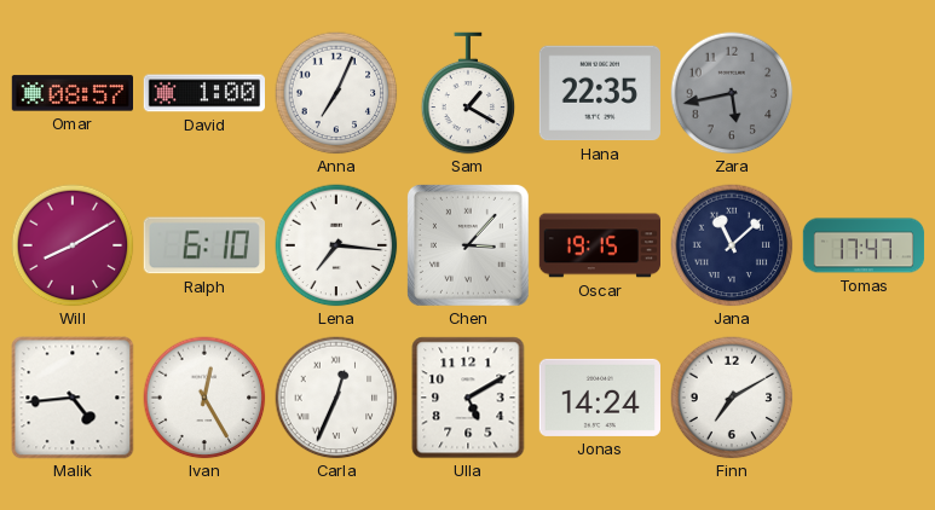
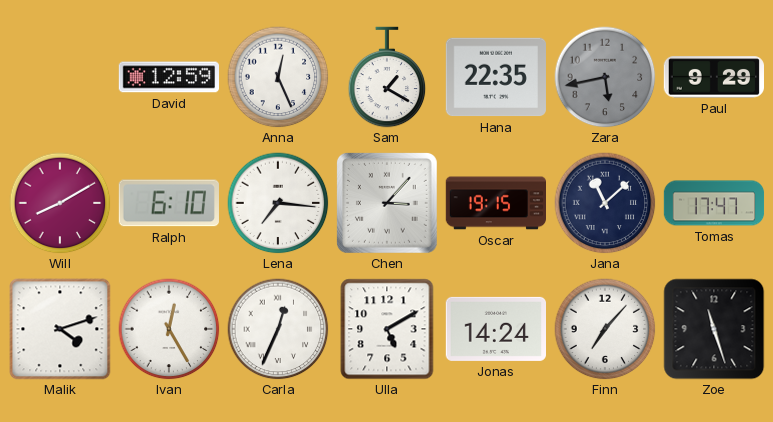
Omar: 08:57 -> none
David: 1:00 -> 12:59
Anna: 7:04 -> 12:26
Paul: none -> 9:29
Malik: 4:44 -> 4:12
Finn: 7:10 -> 7:07
Zoe: none -> 11:27
